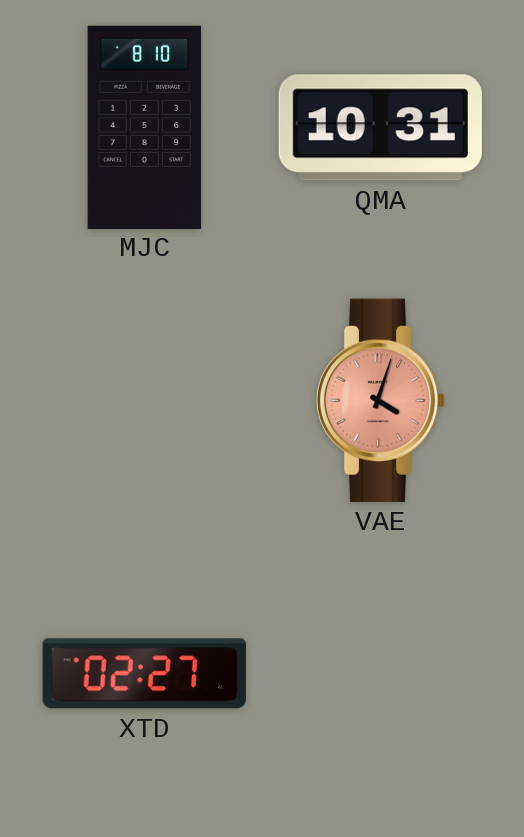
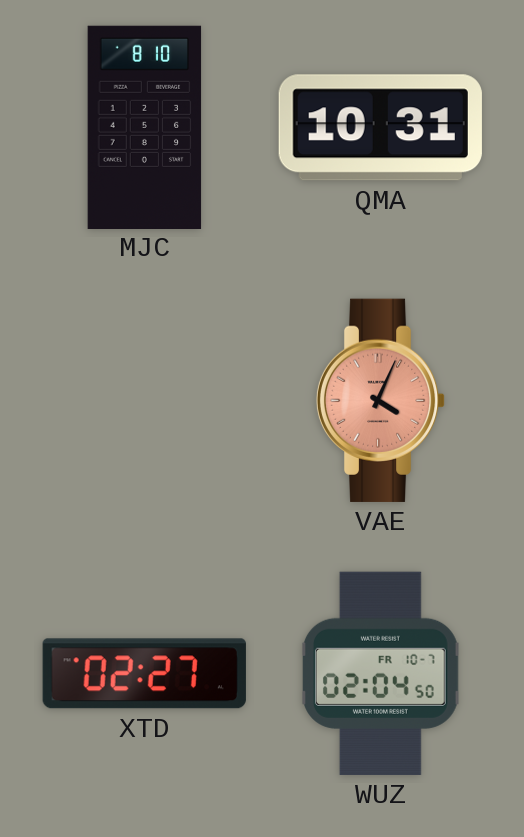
VAE: 4:03 -> 4:04
WUZ: none -> 02:04
